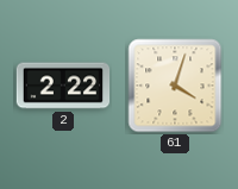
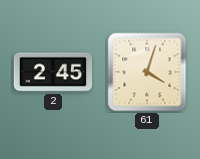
2: 2:22 -> 2:45
